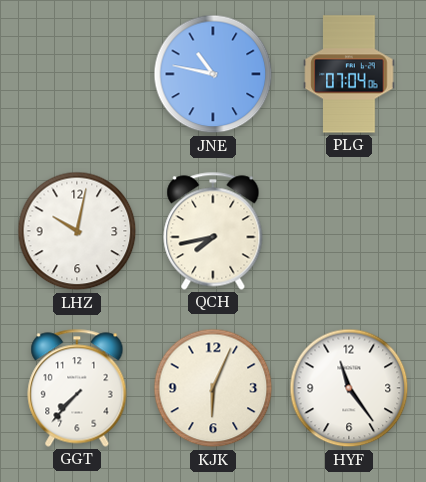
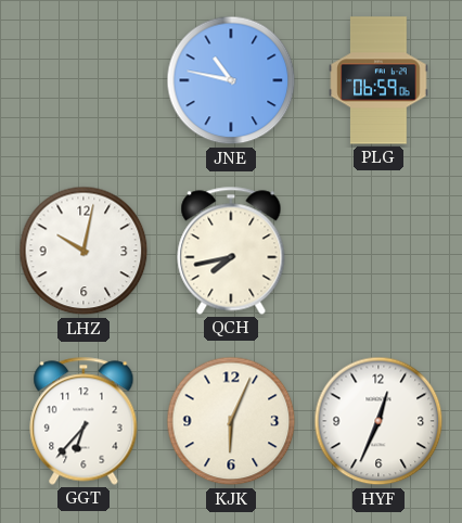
PLG: 07:04 -> 06:59
GGT: 7:37 -> 6:37
HYF: 11:24 -> 12:34
